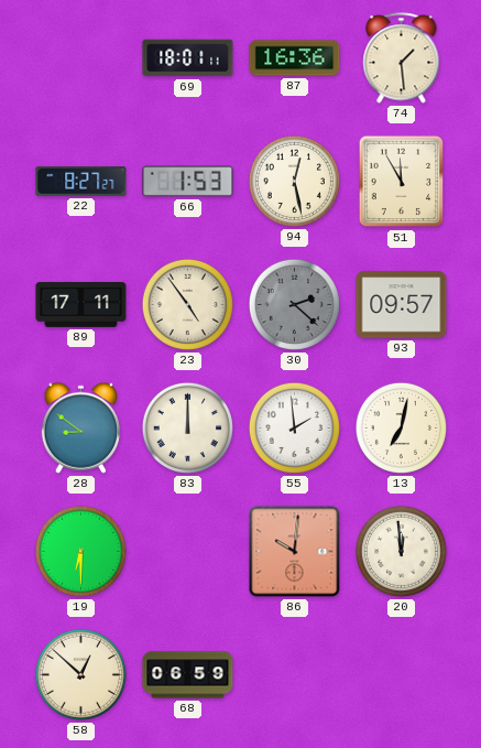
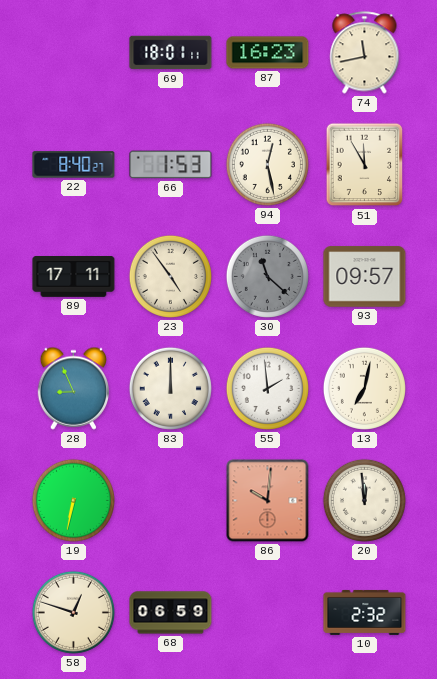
87: 16:36 -> 16:23
74: 1:29 -> 11:43
22: 8:27 -> 8:40
30: 2:22 -> 11:22
28: 8:51 -> 8:56
19: 6:30 -> 6:32
58: 12:52 -> 12:48
10: none -> 2:32
